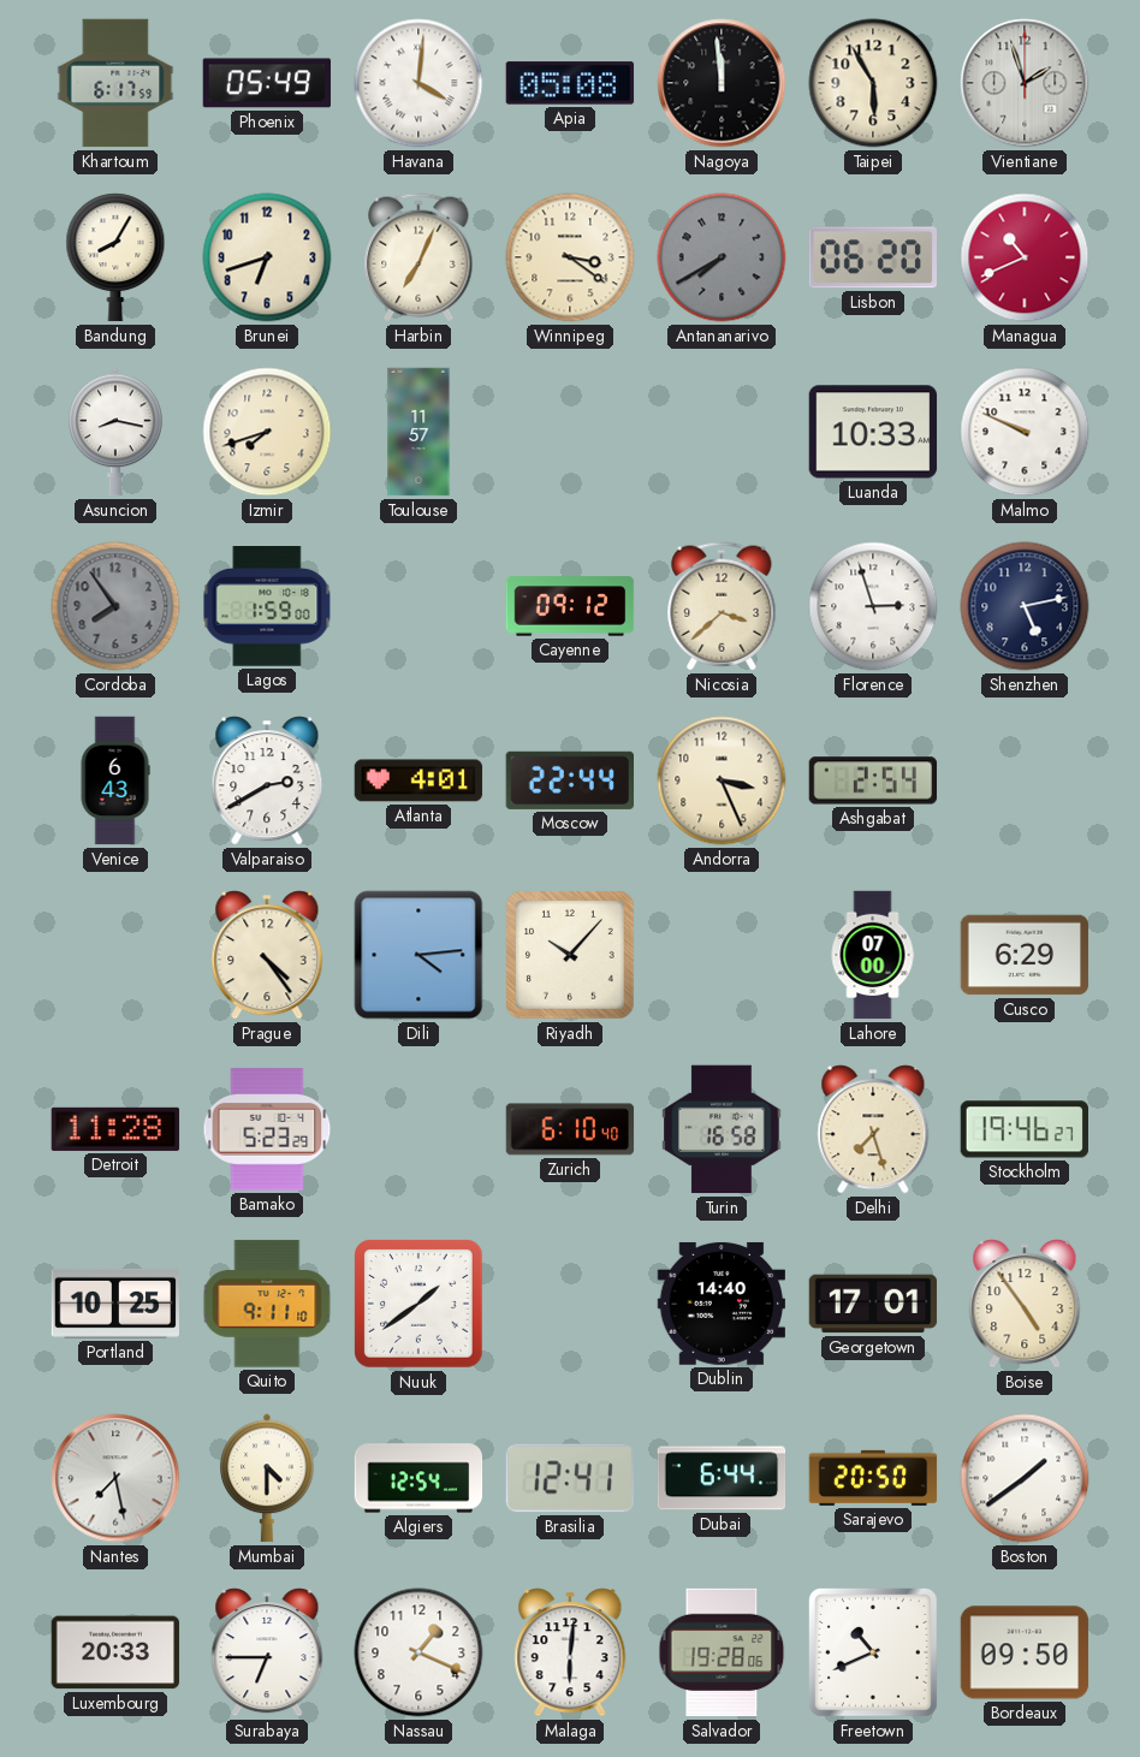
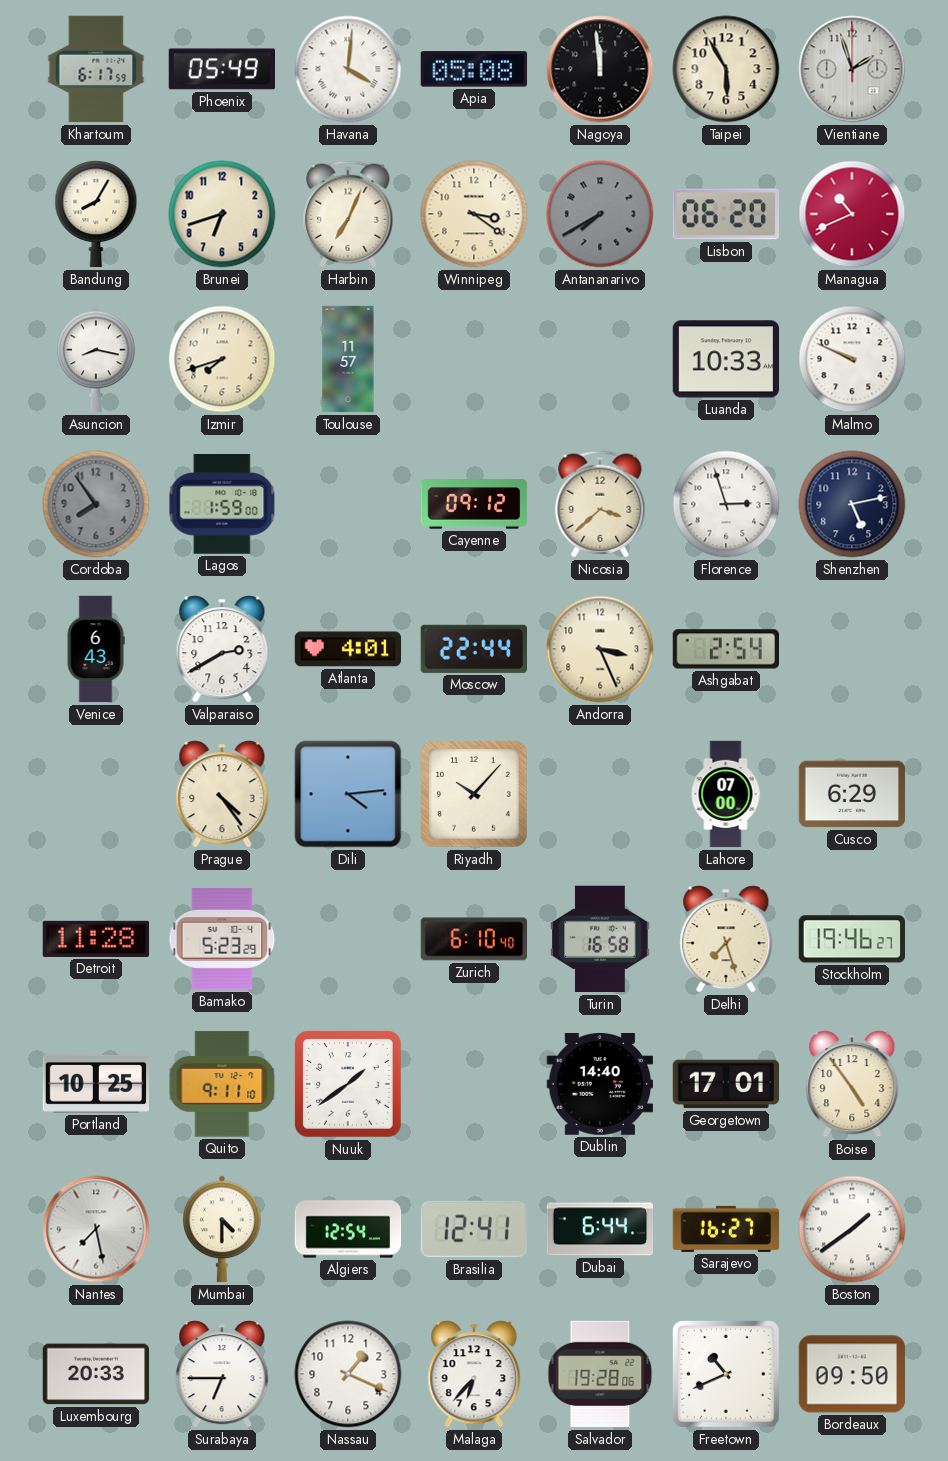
Sarajevo: 20:50 -> 16:27
Malaga: 6:01 -> 6:37
